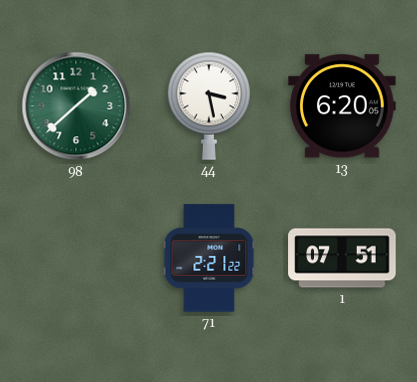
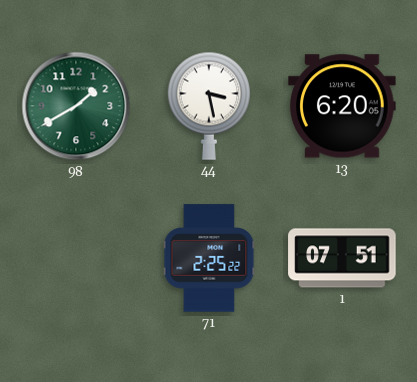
98: 1:38 -> 1:40
71: 2:21 -> 2:25
